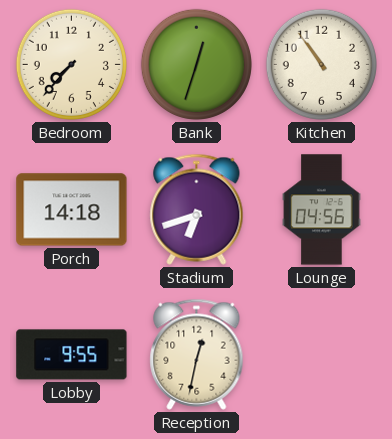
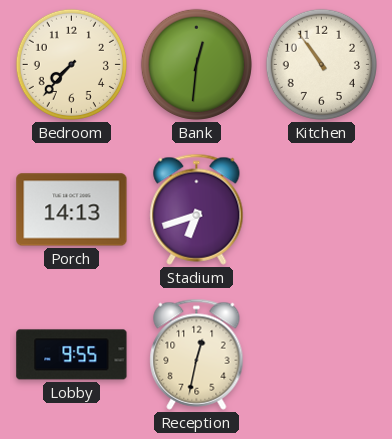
Bank: 12:33 -> 12:31
Porch: 14:18 -> 14:13
Lounge: 04:56 -> none
